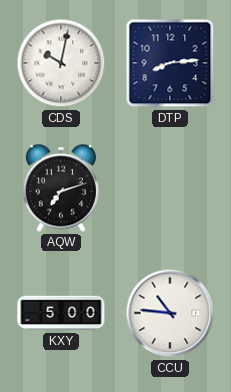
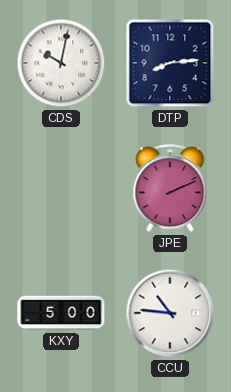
AQW: 7:12 -> none
JPE: none -> 2:11
